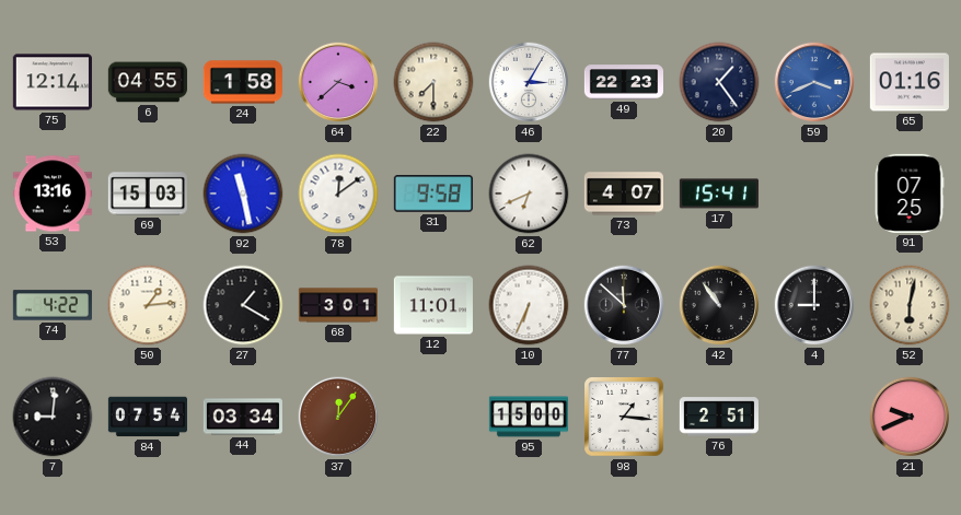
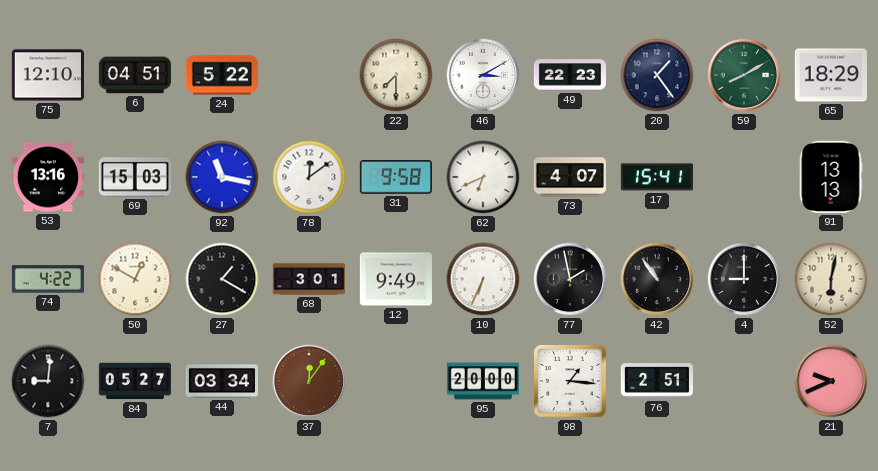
75: 12:14 -> 12:10
6: 04:55 -> 04:51
24: 1:58 -> 5:22
64: 3:38 -> none
46: 3:05 -> 3:10
59: 3:41 -> 8:10
59 dial: blue -> green
65: 01:16 -> 18:29
92: 11:28 -> 11:17
91: 07:25 -> 13:13
50: 1:14 -> 12:50
12: 11:01 -> 9:49
77: 11:52 -> 1:58
84: 07:54 -> 05:27
95: 15:00 -> 20:00
